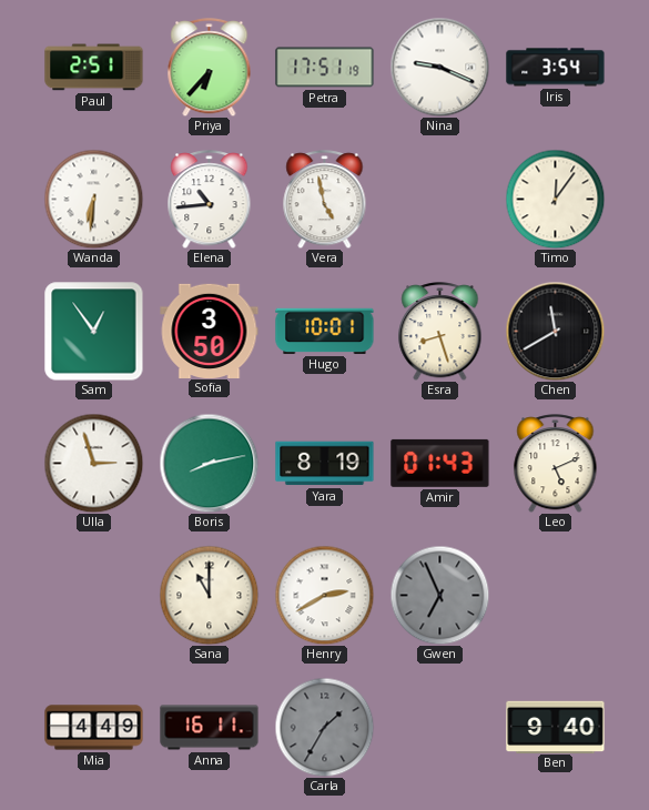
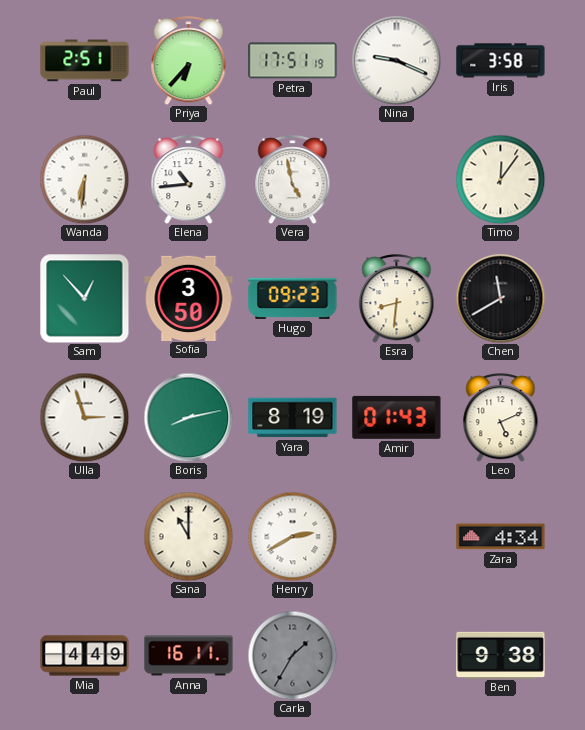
Iris: 3:54 -> 3:58
Sam: 12:54 -> 12:53
Hugo: 10:01 -> 09:23
Esra: 8:27 -> 8:31
Gwen: 6:56 -> none
Zara: none -> 4:34
Ben: 9:40 -> 9:38
